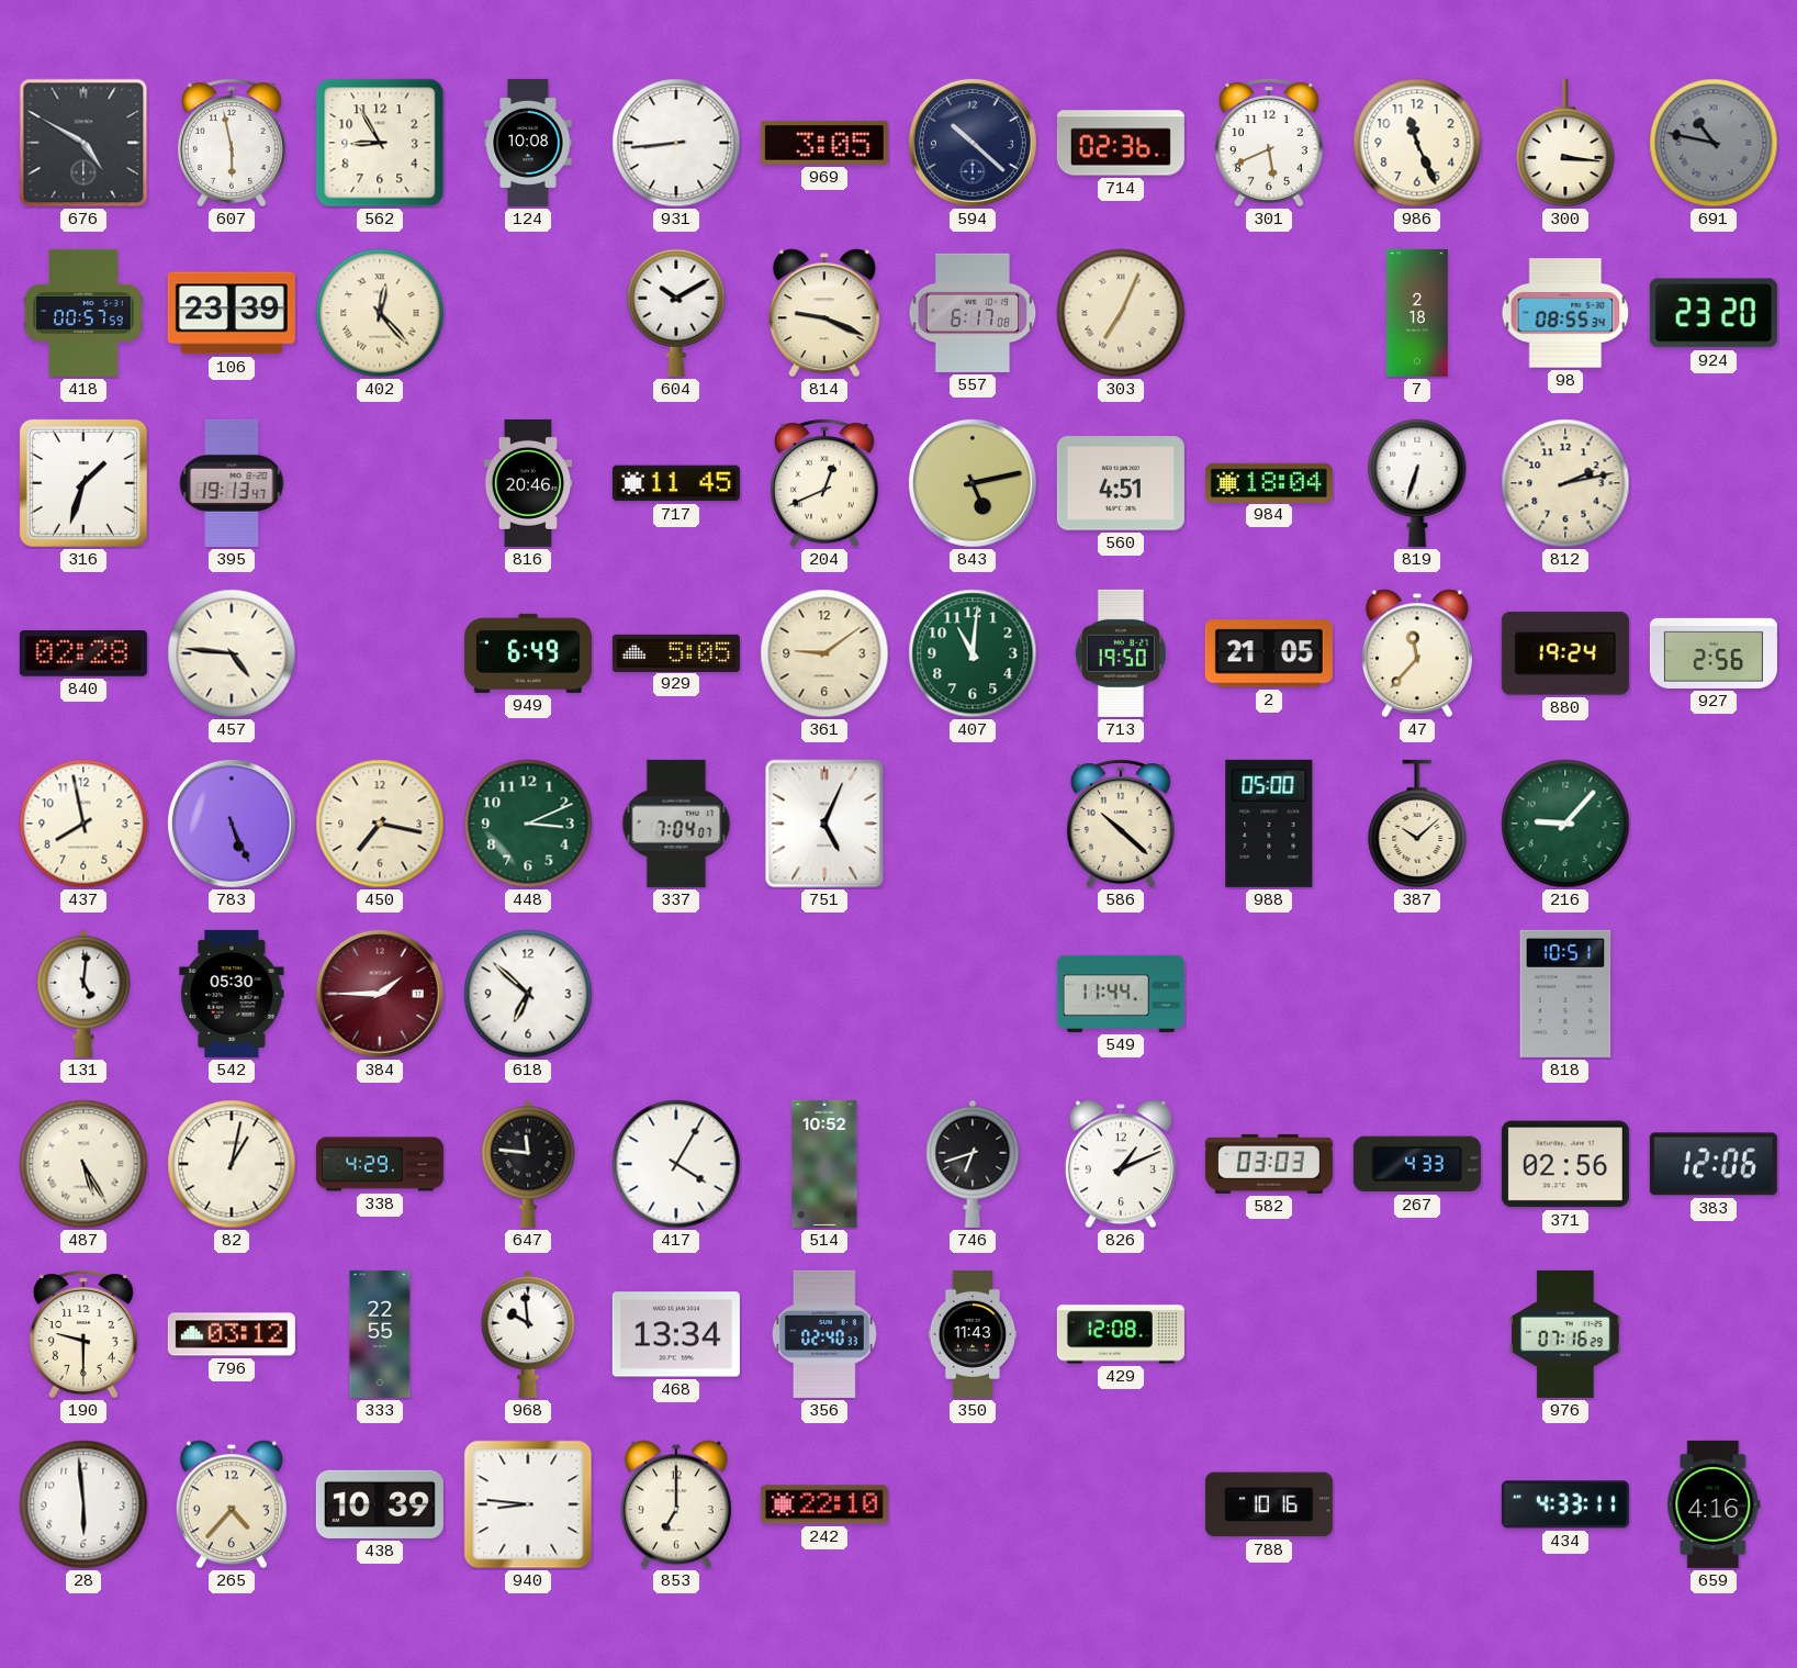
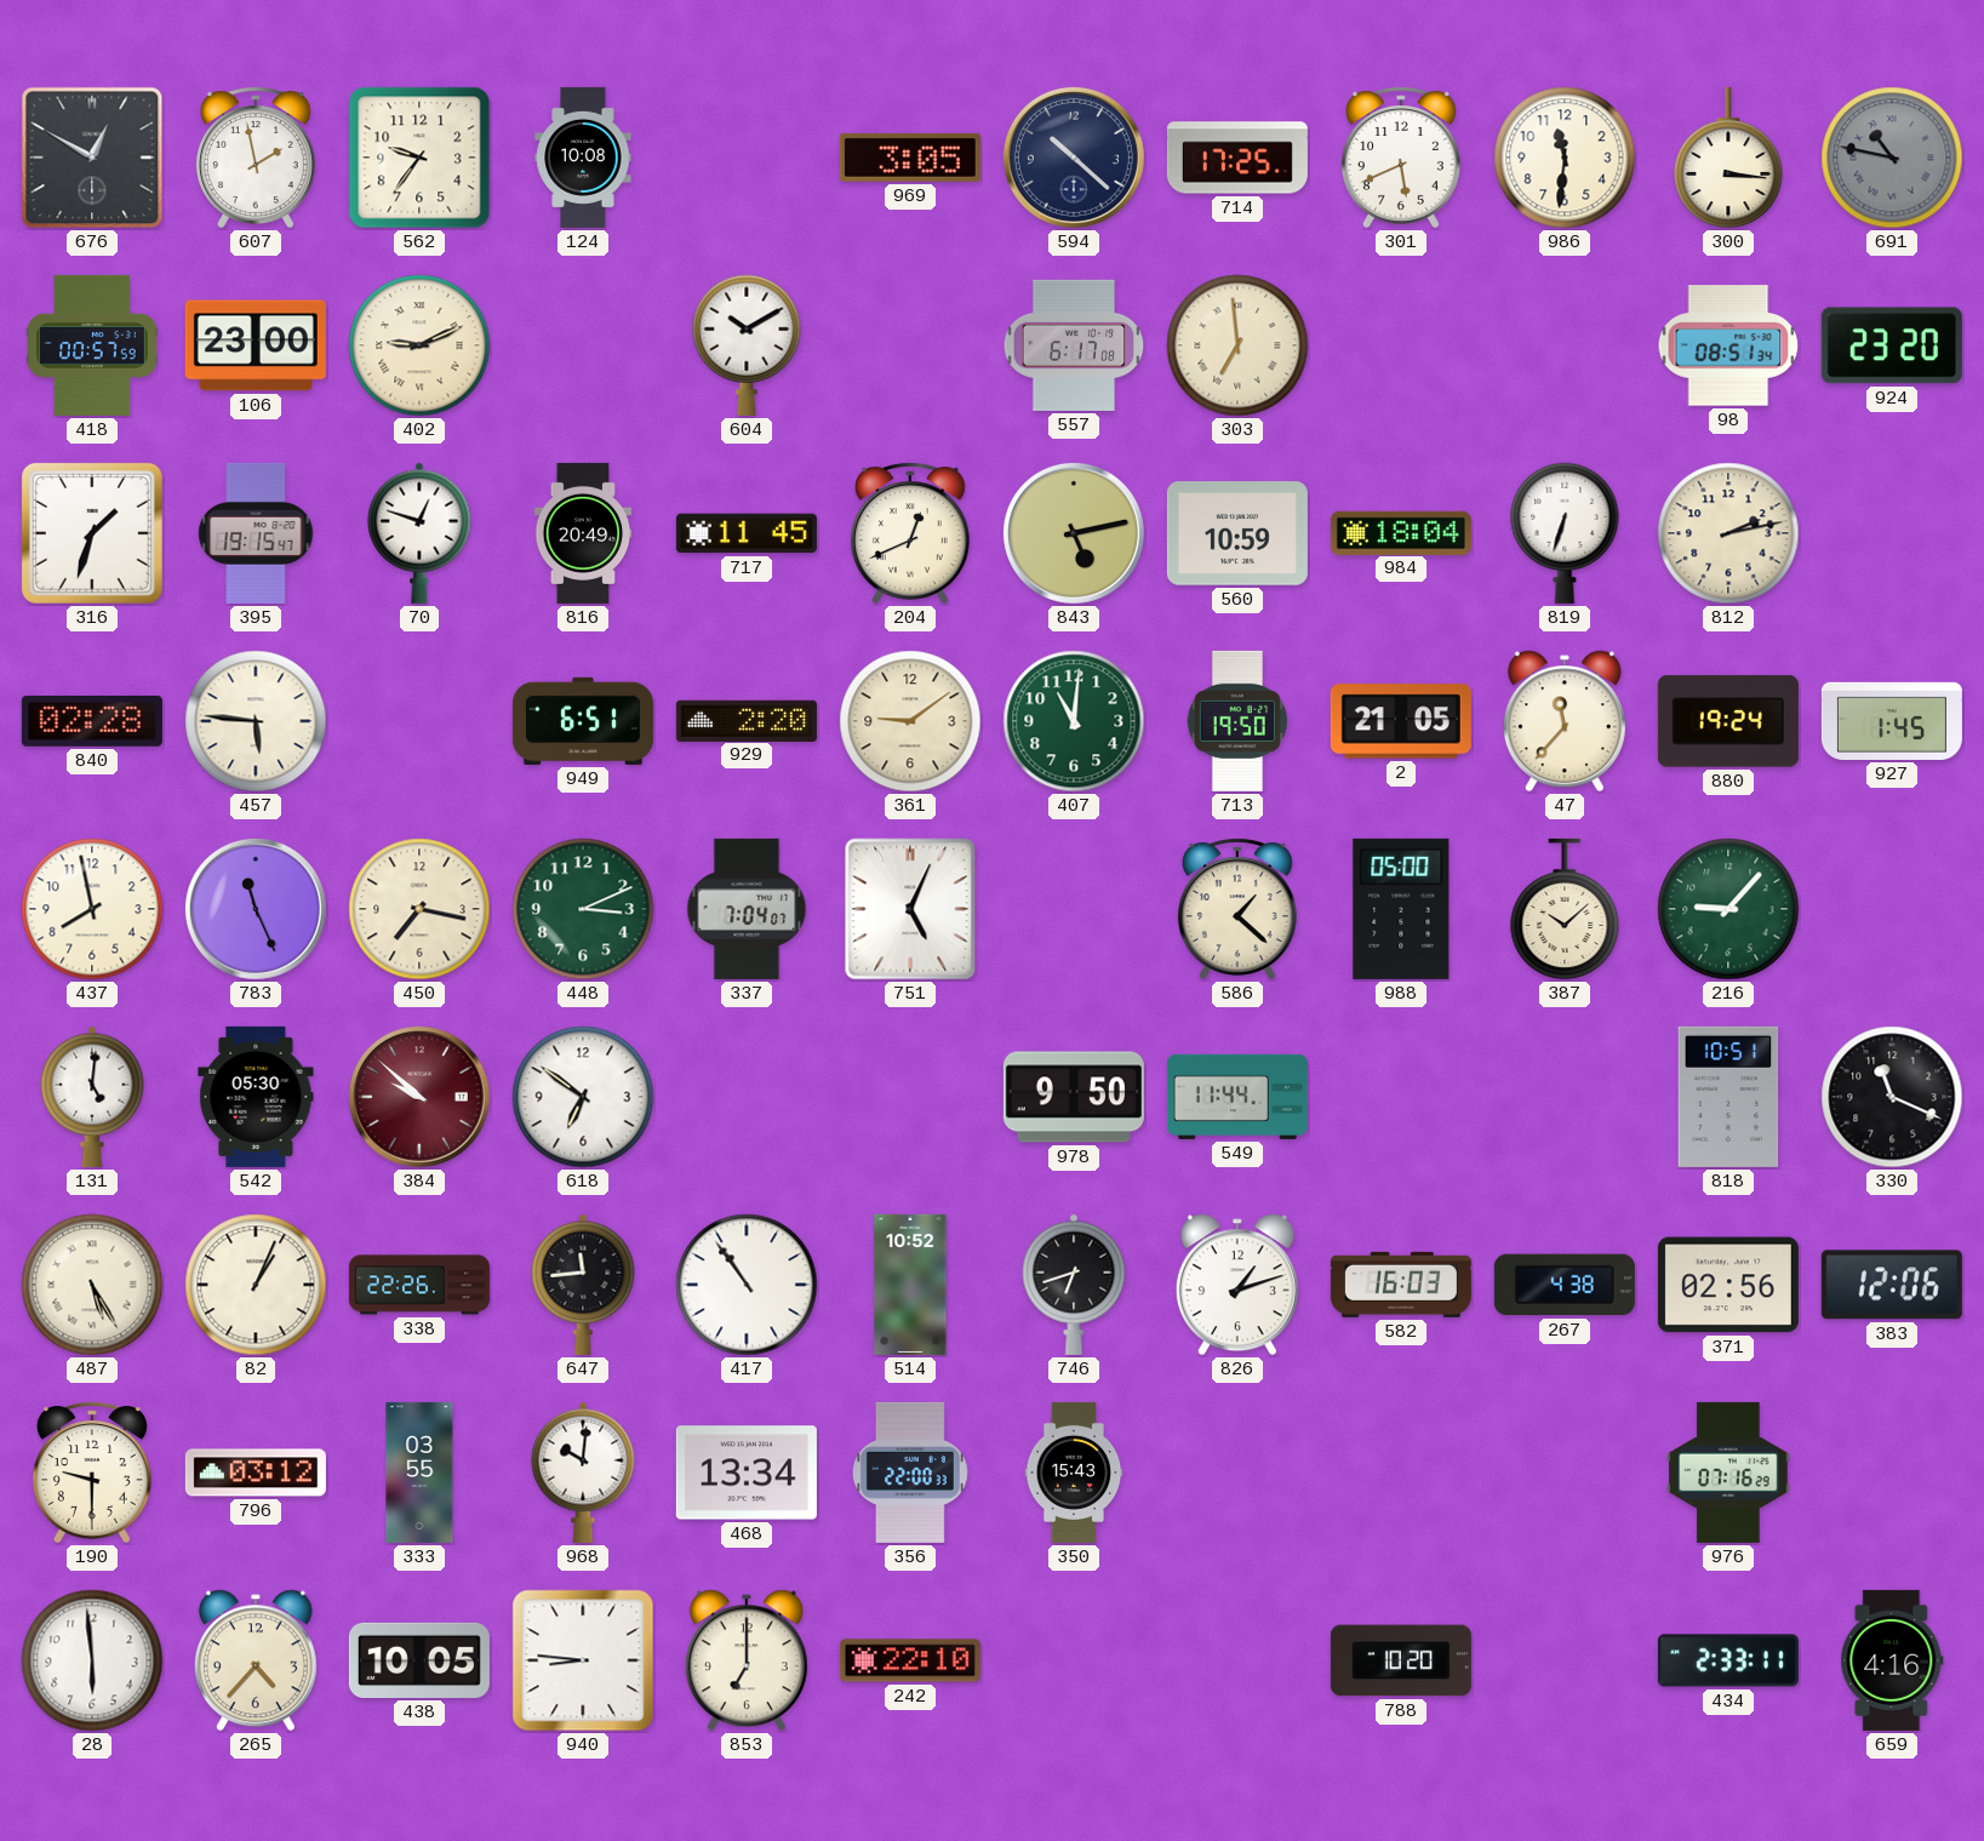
676: 4:50 -> 12:50
607: 5:58 -> 1:58
562: 8:55 -> 9:36
931: 8:44 -> none
714: 02:36 -> 17:25
986: 11:26 -> 11:31
106: 23:39 -> 23:00
402: 12:23 -> 9:11
814: 9:19 -> none
303: 7:04 -> 6:59
7: 2:18 -> none
98: 08:55 -> 08:51
395: 19:13 -> 19:15
70: none -> 12:48
816: 20:46 -> 20:49
560: 4:51 -> 10:59
457: 4:46 -> 5:46
949: 6:49 -> 6:51
929: 5:05 -> 2:20
927: 2:56 -> 1:45
783: 5:26 -> 11:26
586: 10:22 -> 1:22
384: 1:45 -> 9:52
618: 6:52 -> 6:51
978: none -> 9:50
330: none -> 11:19
82: 1:02 -> 1:04
338: 4:29 -> 22:26
647: 11:46 -> 11:44
417: 4:05 -> 10:54
826: 1:11 -> 1:12
582: 03:03 -> 16:03
267: 4:33 -> 4:38
333: 22:55 -> 03:55
968: 9:59 -> 10:01
356: 02:40 -> 22:00
350: 11:43 -> 15:43
429: 12:08 -> none
438: 10:39 -> 10:05
788: 10:16 -> 10:20
434: 4:33 -> 2:33
